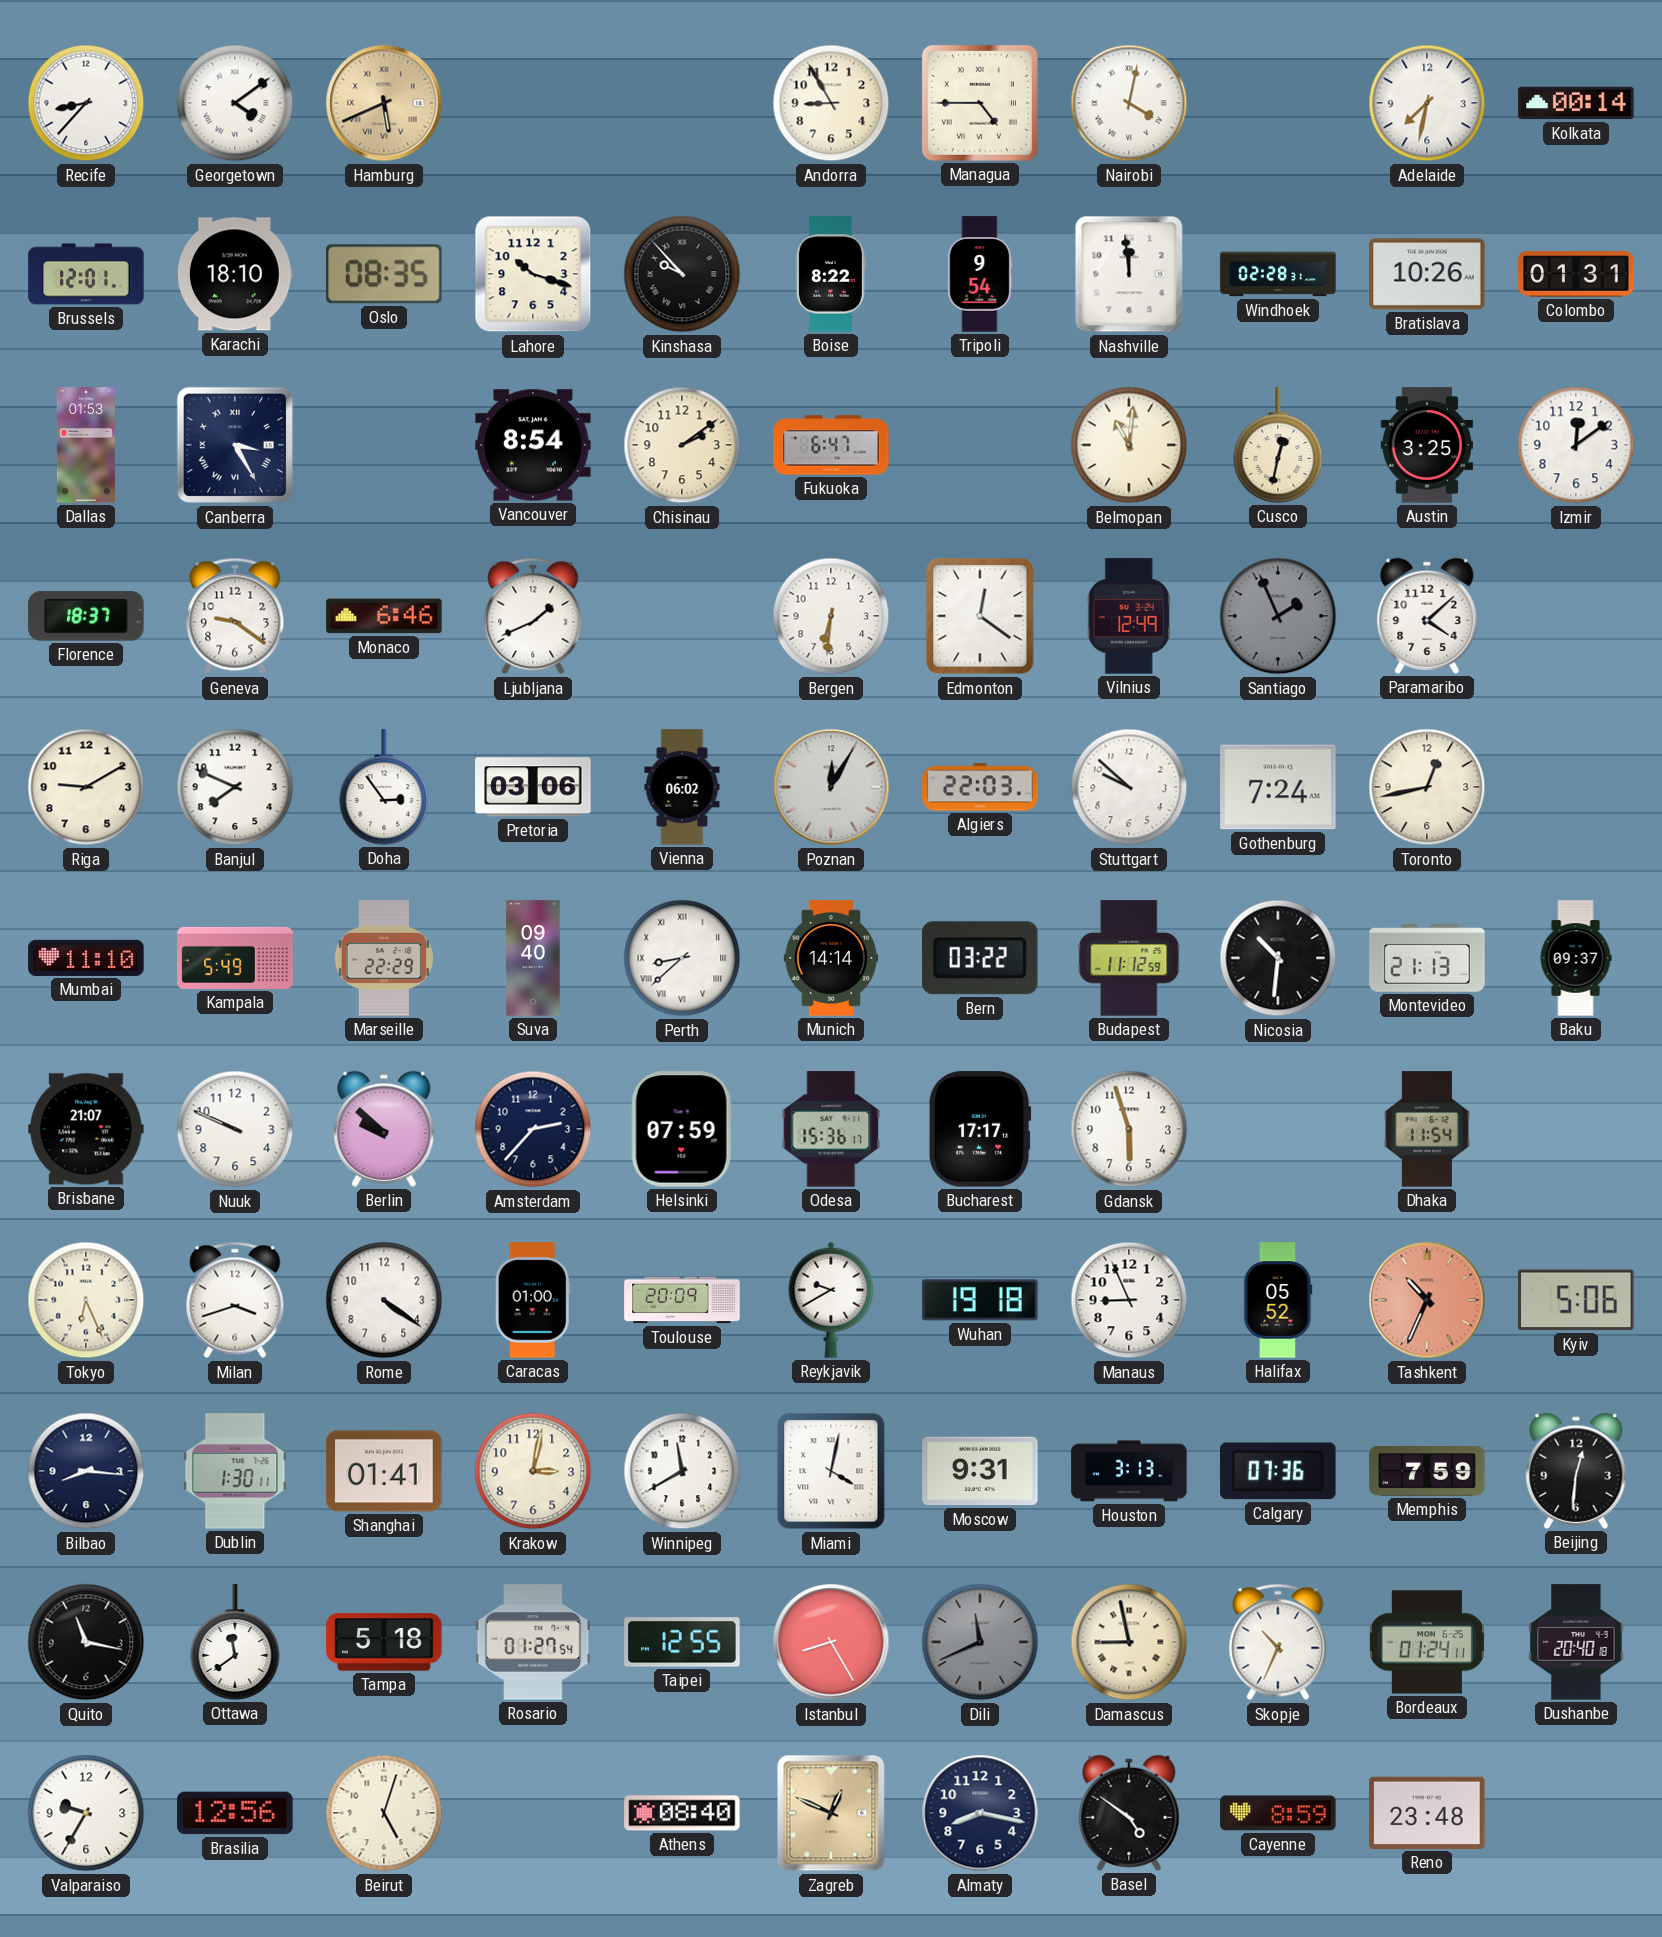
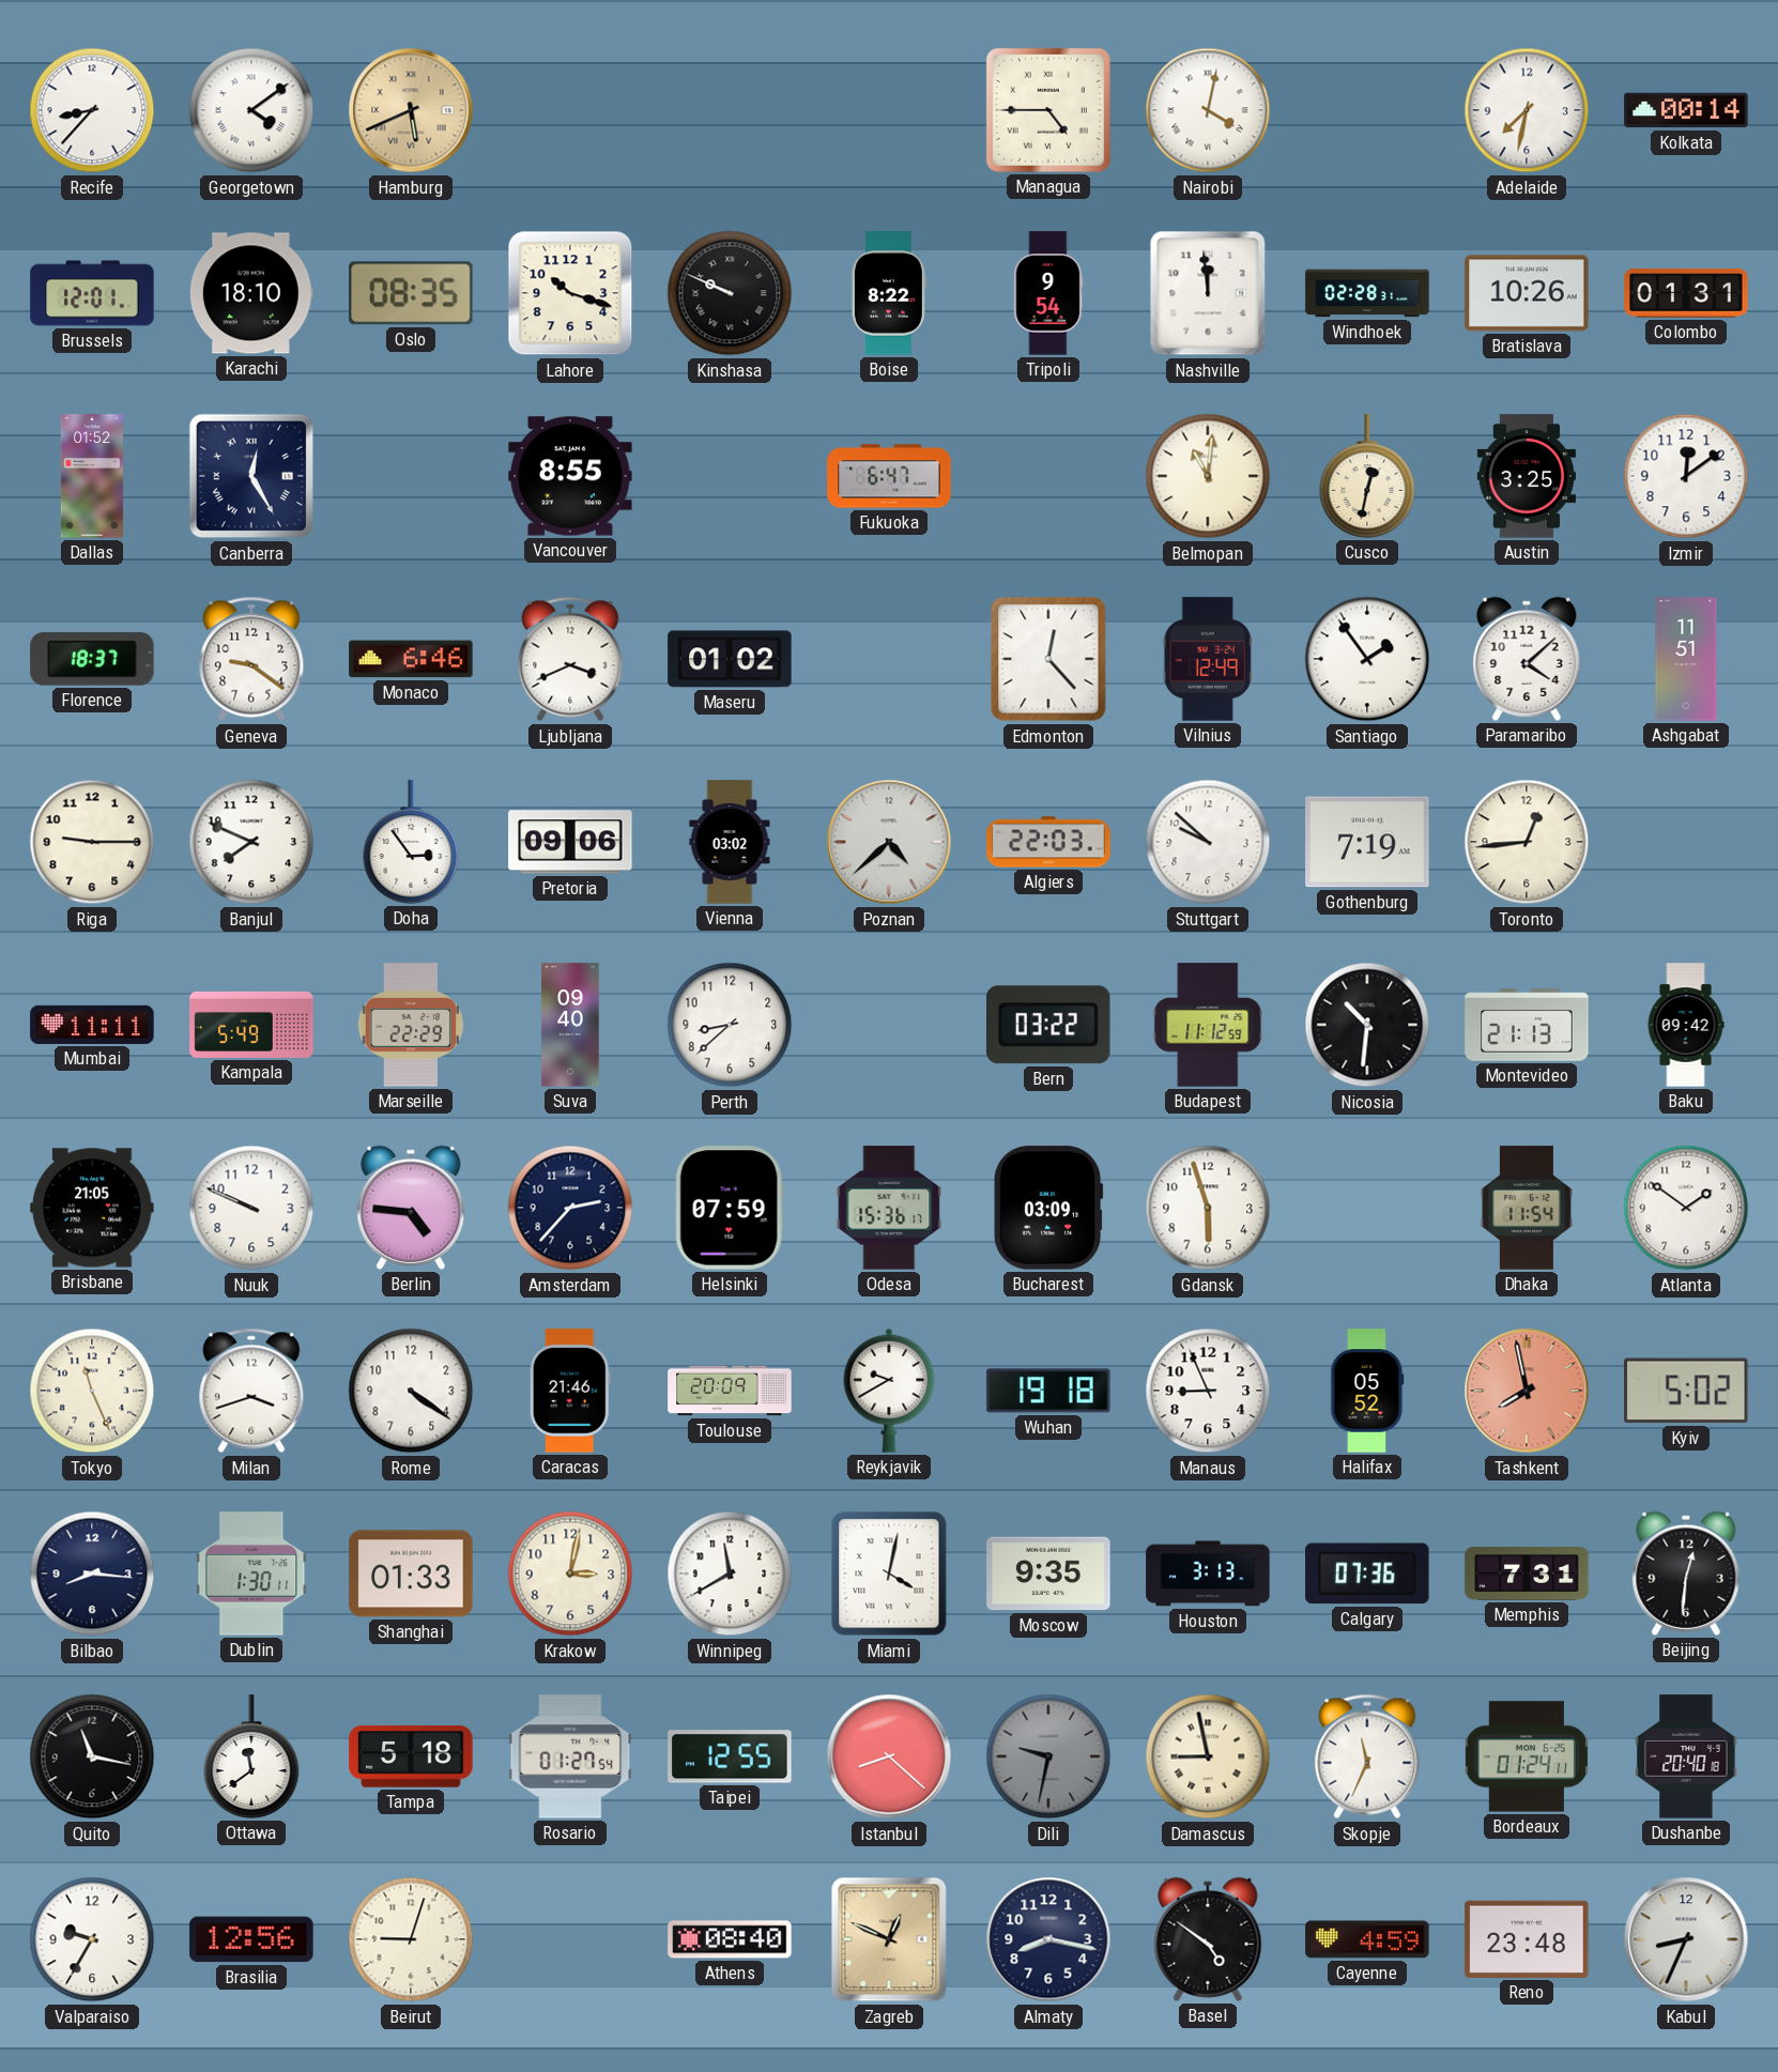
Andorra: 8:55 -> none
Kinshasa: 9:53 -> 9:49
Dallas: 01:53 -> 01:52
Canberra: 3:25 -> 12:25
Vancouver: 8:54 -> 8:55
Chisinau: 2:09 -> none
Ljubljana: 1:41 -> 3:41
Maseru: none -> 01:02
Bergen: 6:31 -> none
Edmonton: 12:21 -> 12:23
Santiago: 1:56 -> 1:54
Santiago dial: grey -> white
Ashgabat: none -> 11:51
Riga: 9:10 -> 9:15
Pretoria: 03:06 -> 09:06
Vienna: 06:02 -> 03:02
Poznan: 12:05 -> 4:38
Gothenburg: 7:24 -> 7:19
Toronto: 12:43 -> 12:44
Mumbai: 11:10 -> 11:11
Perth numerals: Roman -> Arabic
Munich: 14:14 -> none
Baku: 09:37 -> 09:42
Brisbane: 21:07 -> 21:05
Berlin: 9:52 -> 4:46
Bucharest: 17:17 -> 03:09
Atlanta: none -> 1:51
Tokyo: 6:26 -> 11:26
Caracas: 01:00 -> 21:46
Tashkent: 10:34 -> 7:58
Kyiv: 5:06 -> 5:02
Shanghai: 01:41 -> 01:33
Moscow: 9:31 -> 9:35
Memphis: 7:59 -> 7:31
Istanbul: 8:25 -> 8:22
Dili: 11:41 -> 9:32
Skopje: 10:34 -> 11:34
Beirut: 5:03 -> 9:03
Cayenne: 8:59 -> 4:59
Kabul: none -> 8:34
